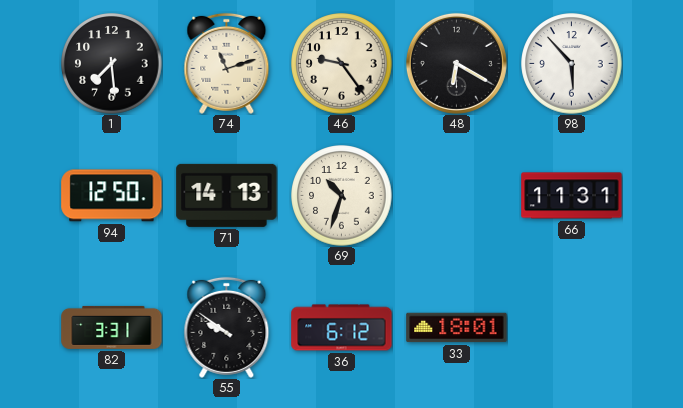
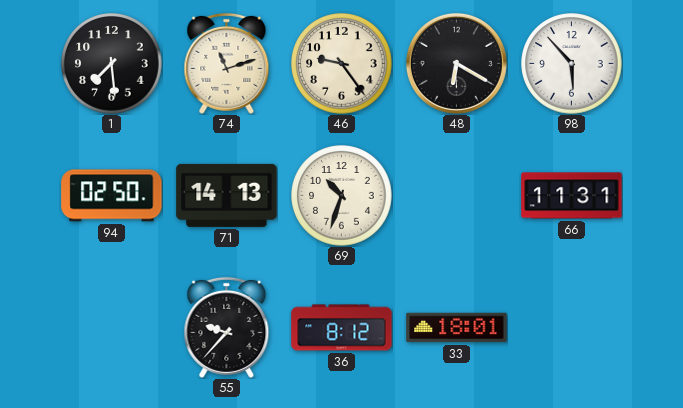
94: 12:50 -> 02:50
82: 3:31 -> none
55: 9:51 -> 9:37
36: 6:12 -> 8:12
